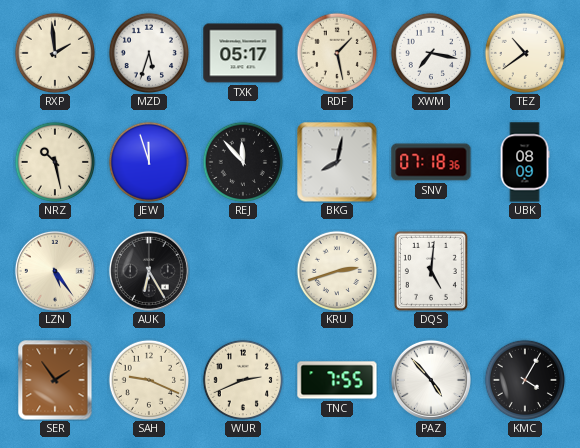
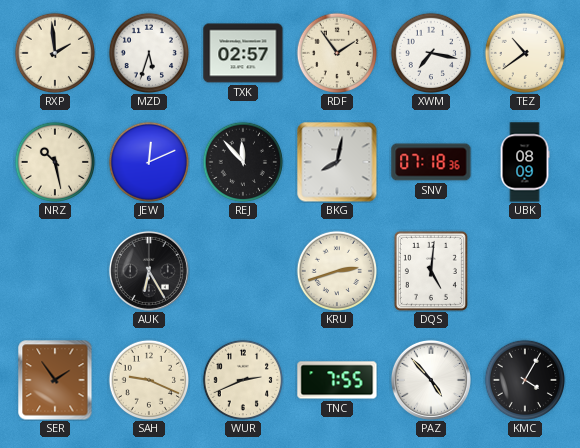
TXK: 05:17 -> 02:57
RDF: 1:28 -> 1:54
JEW: 11:57 -> 12:11
LZN: 5:24 -> none
